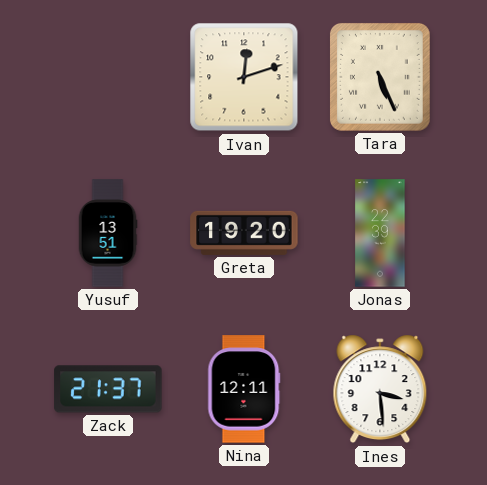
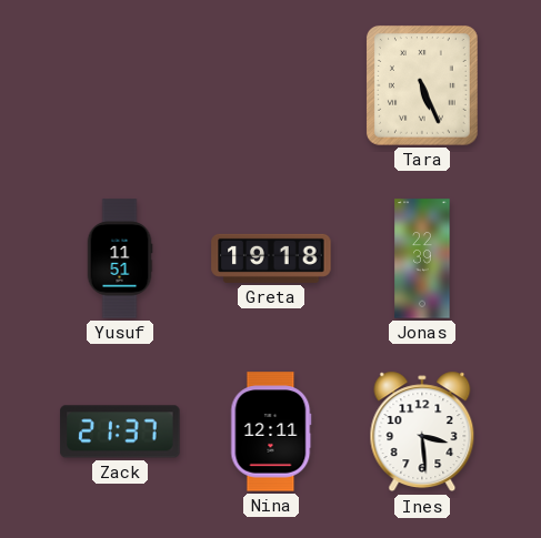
Ivan: 12:12 -> none
Yusuf: 13:51 -> 11:51
Greta: 19:20 -> 19:18
